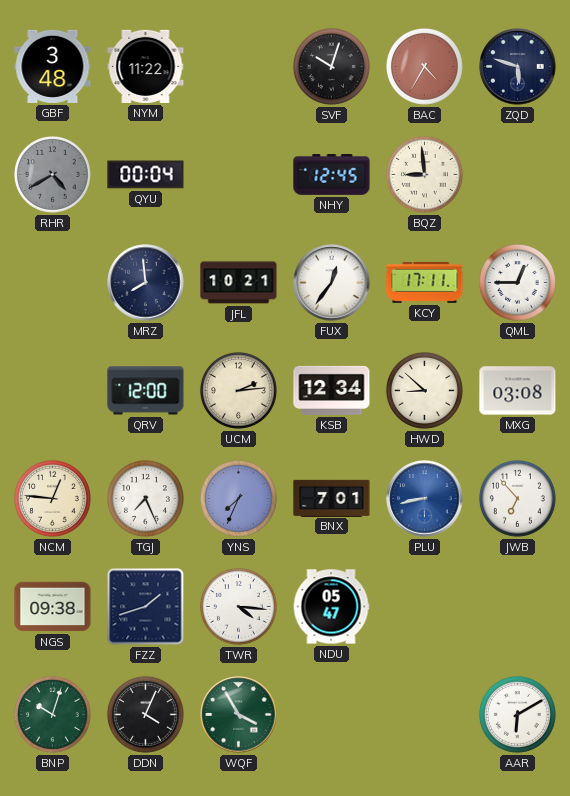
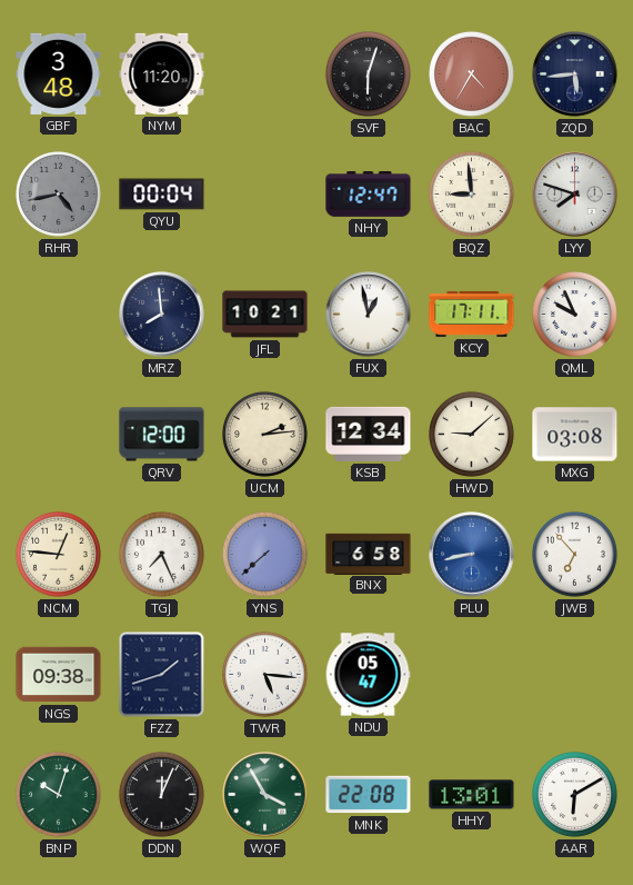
NYM: 11:22 -> 11:20
SVF: 10:03 -> 6:03
ZQD: 5:48 -> 5:44
RHR: 4:40 -> 4:43
NHY: 12:45 -> 12:47
LYY: none -> 7:48
FUX: 12:36 -> 12:58
QML: 12:45 -> 9:56
HWD: 8:52 -> 9:08
YNS: 7:34 -> 7:38
BNX: 7:01 -> 6:58
TWR: 4:16 -> 5:16
DDN: 4:04 -> 12:04
MNK: none -> 22:08
HHY: none -> 13:01
